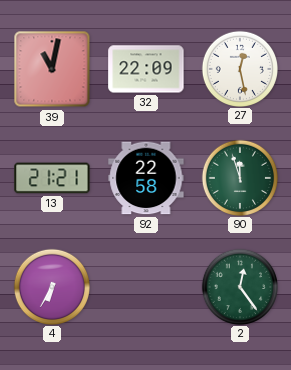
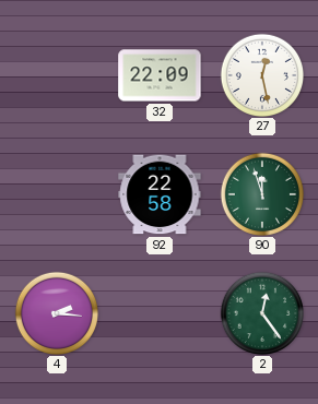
39: 11:02 -> none
13: 21:21 -> none
4: 6:35 -> 2:16
